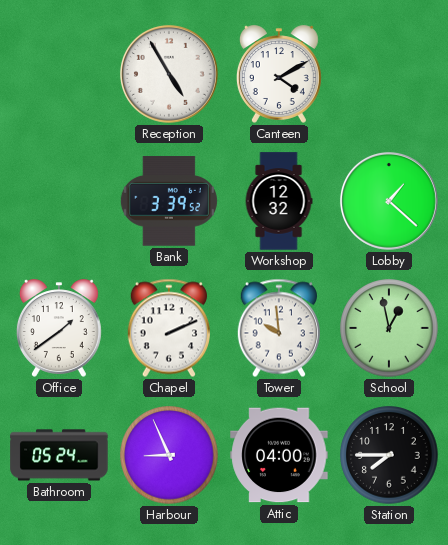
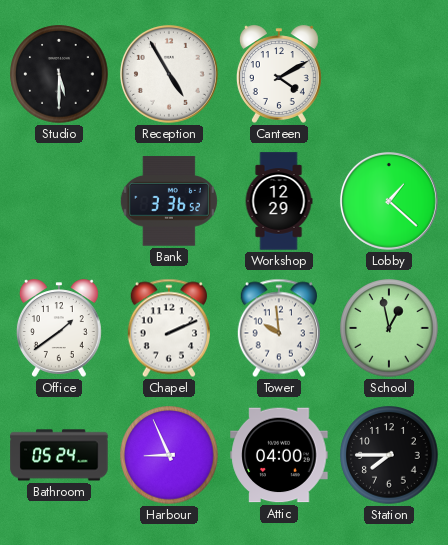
Studio: none -> 5:30
Bank: 3:39 -> 3:36
Workshop: 12:32 -> 12:29
